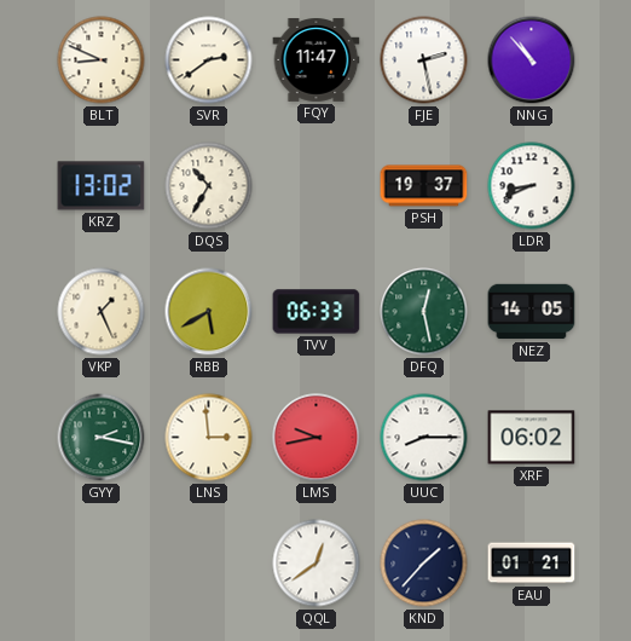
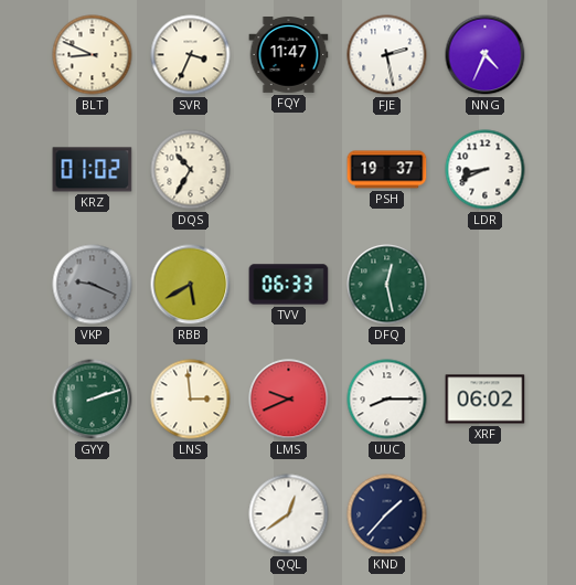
SVR: 2:39 -> 3:34
NNG: 10:53 -> 4:34
KRZ: 13:02 -> 01:02
VKP: 1:26 -> 9:19
VKP dial: cream -> grey
NEZ: 14:05 -> none
GYY: 2:17 -> 2:12
LMS: 9:43 -> 9:41
EAU: 01:21 -> none
